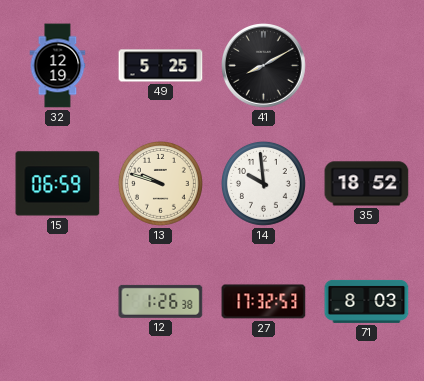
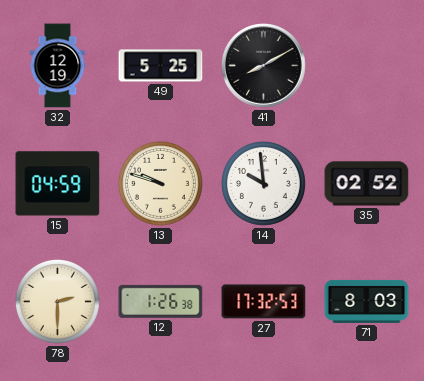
15: 06:59 -> 04:59
35: 18:52 -> 02:52
78: none -> 2:30
